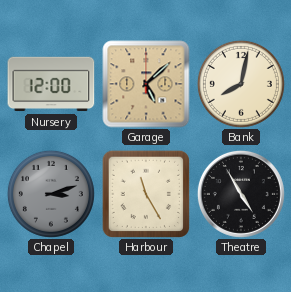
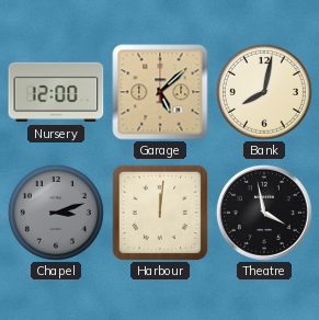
Harbour: 11:25 -> 12:01
Theatre: 4:55 -> 3:58
